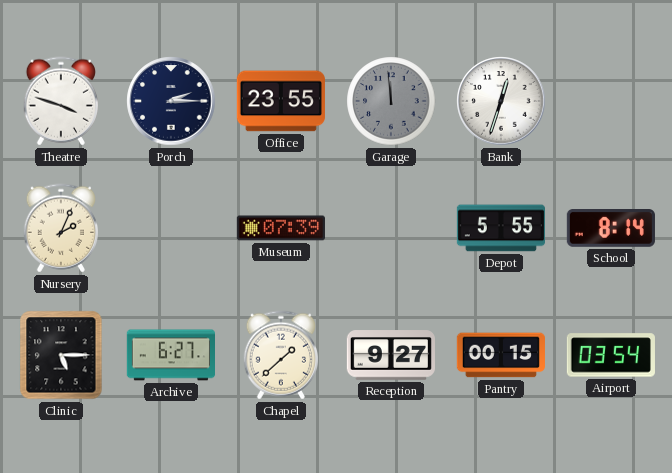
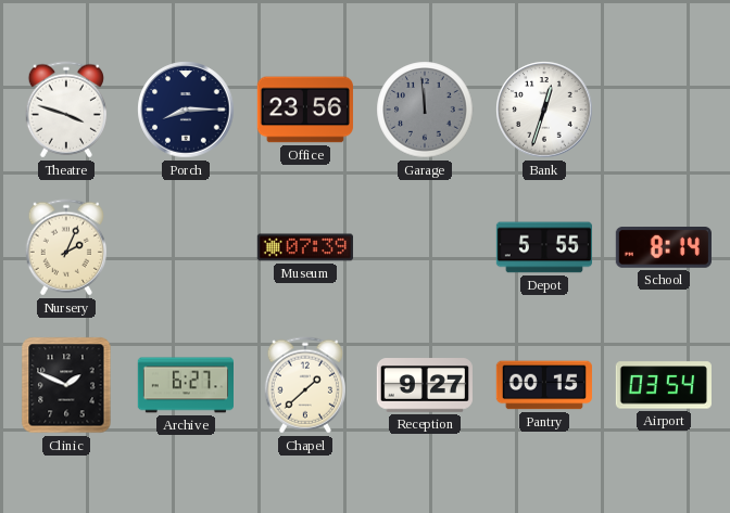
Porch: 2:15 -> 8:15
Office: 23:55 -> 23:56
Clinic: 5:15 -> 1:49
